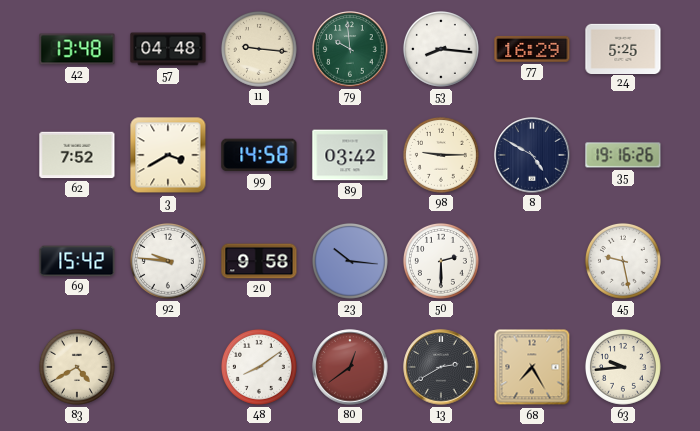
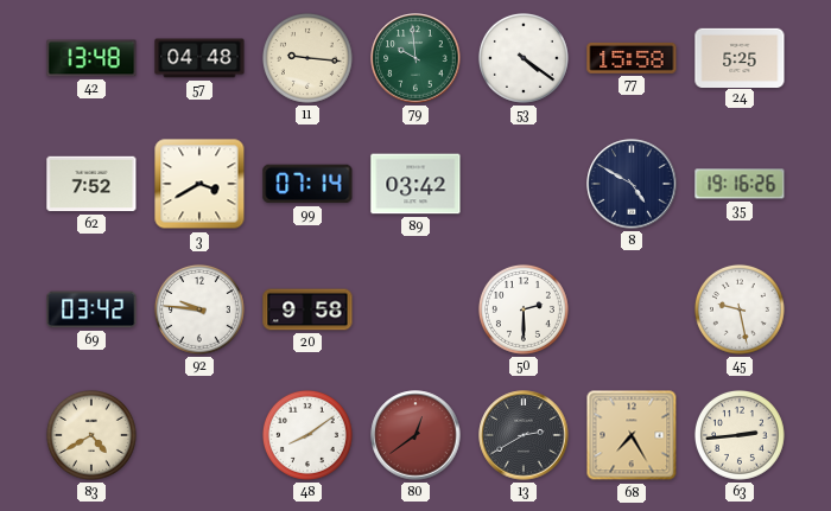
53: 8:16 -> 4:21
77: 16:29 -> 15:58
99: 14:58 -> 07:14
98: 9:15 -> none
69: 15:42 -> 03:42
23: 10:16 -> none
63: 9:44 -> 2:44
